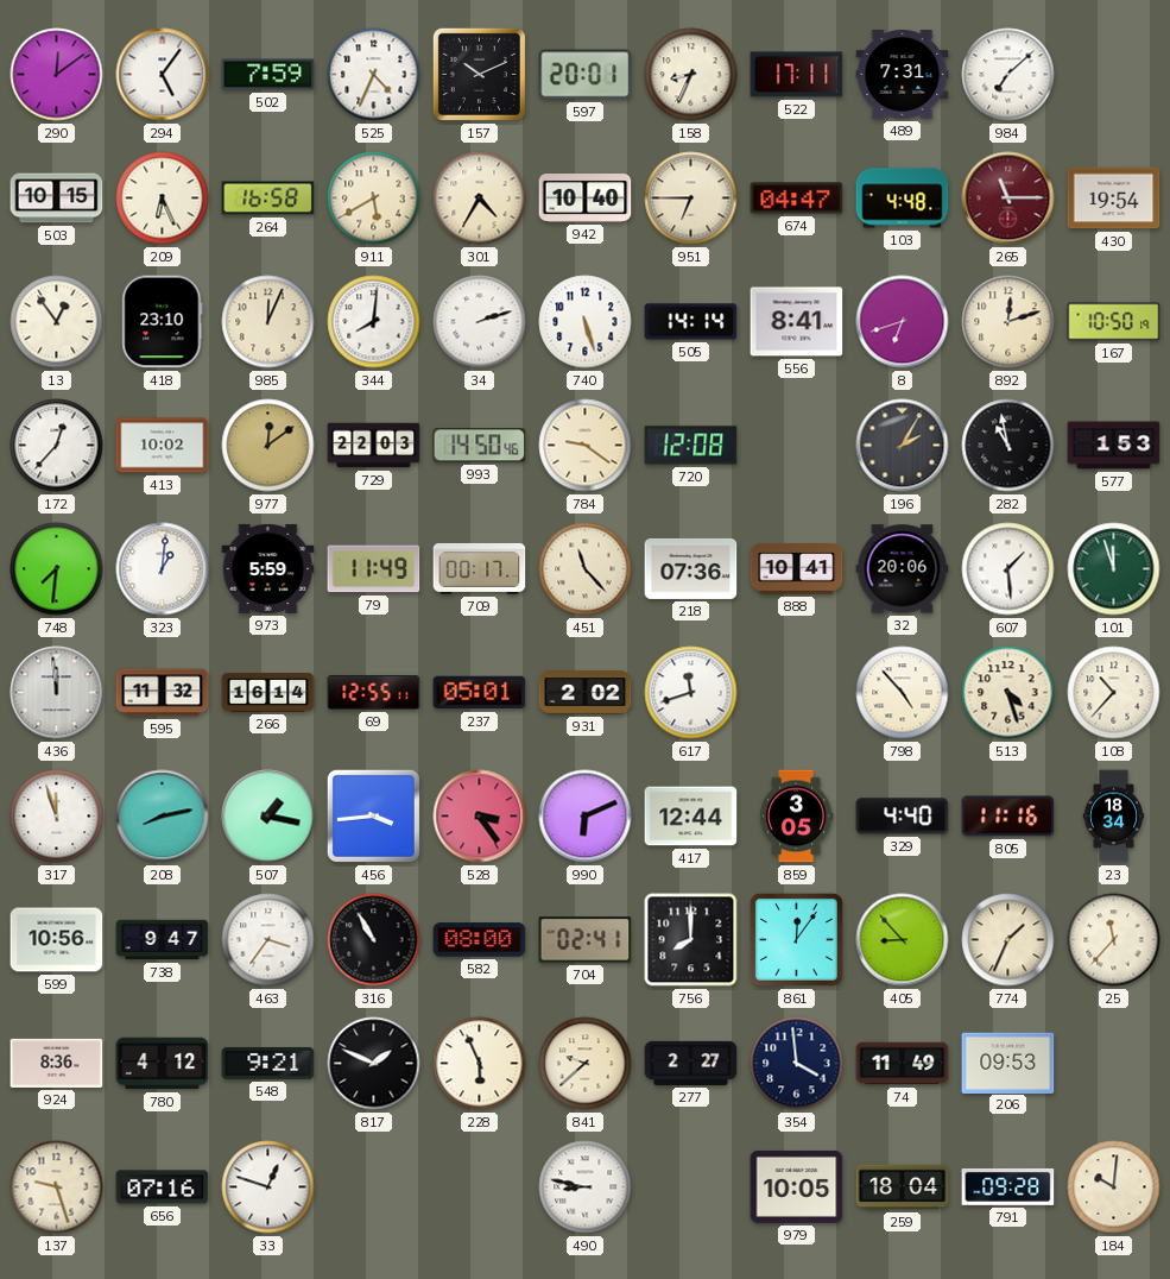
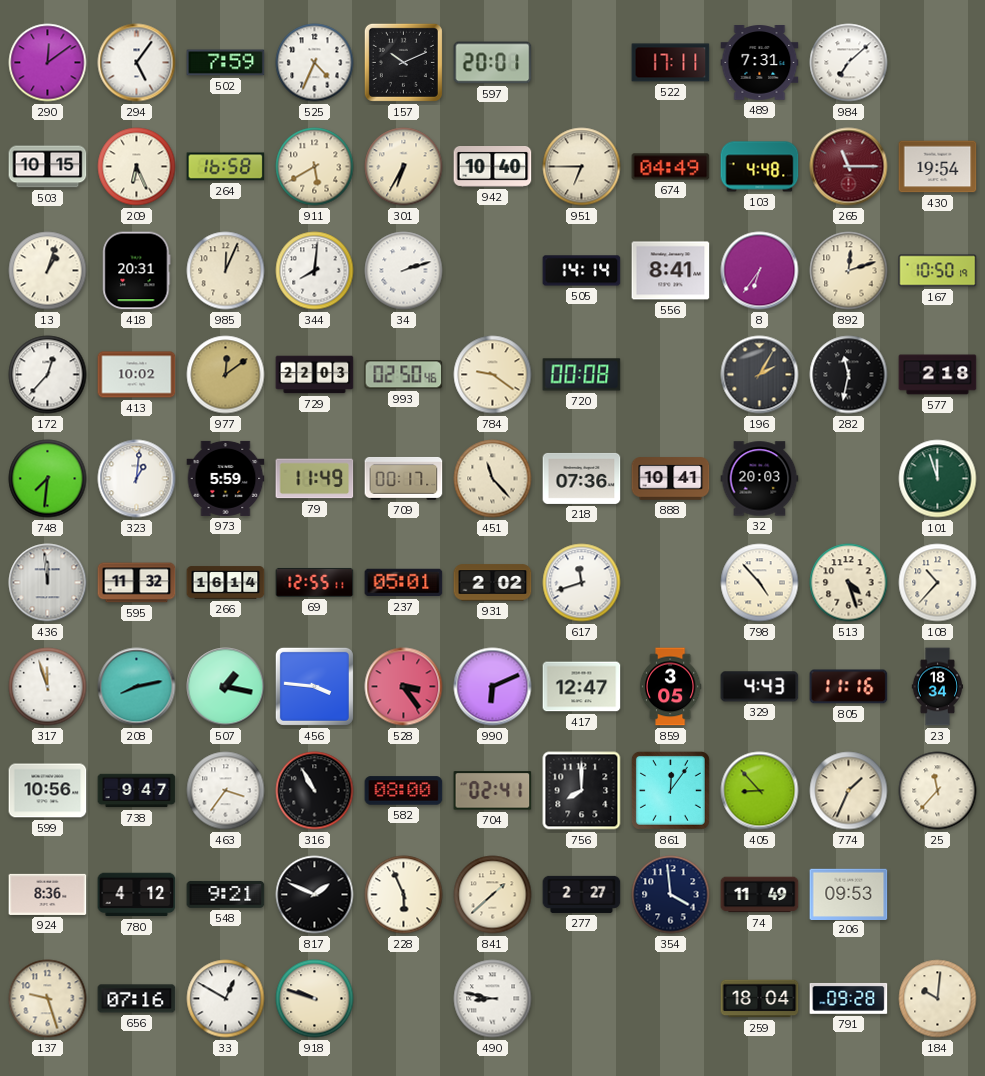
158: 8:34 -> none
301: 4:35 -> 6:35
674: 04:47 -> 04:49
13: 12:54 -> 1:03
418: 23:10 -> 20:31
740: 5:27 -> none
8: 6:42 -> 6:36
993: 14:50 -> 02:50
720: 12:08 -> 00:08
282: 10:58 -> 11:32
577: 1:53 -> 2:18
32: 20:06 -> 20:03
607: 1:29 -> none
456: 3:44 -> 3:46
417: 12:44 -> 12:47
329: 4:40 -> 4:43
841: 9:38 -> 1:38
33: 12:48 -> 12:50
918: none -> 9:48
979: 10:05 -> none
